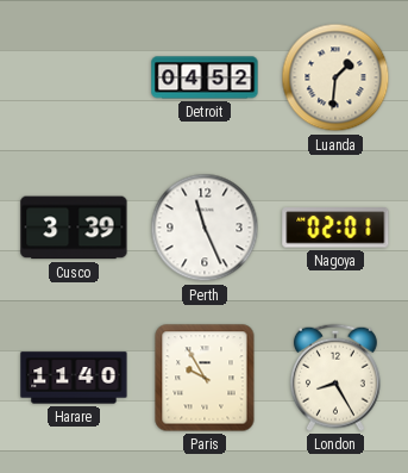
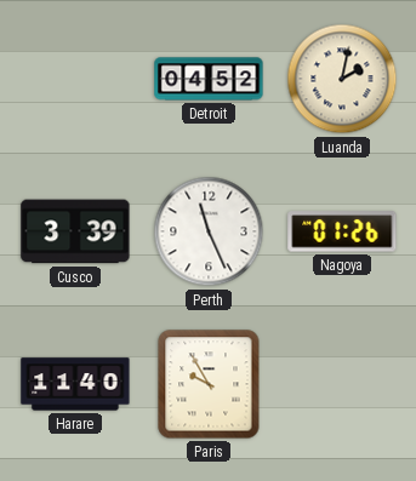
Luanda: 1:31 -> 2:02
Nagoya: 02:01 -> 01:26
London: 8:25 -> none
